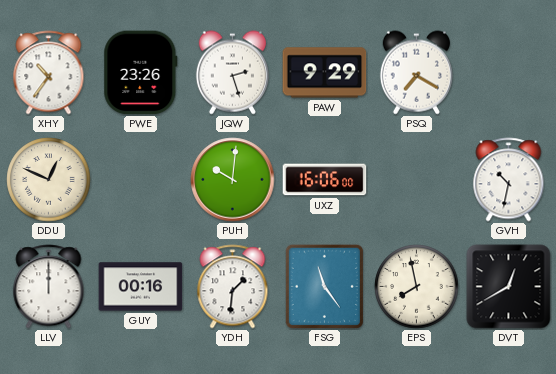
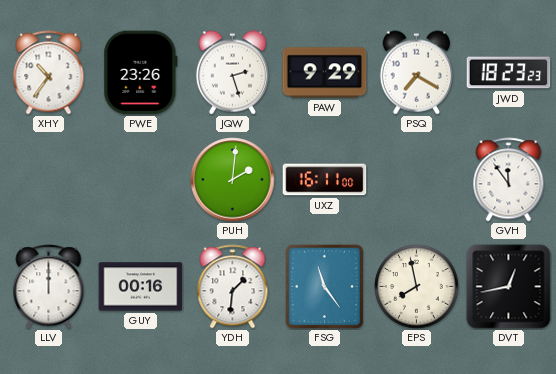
JWD: none -> 18:23
DDU: 12:49 -> none
PUH: 10:01 -> 2:01
UXZ: 16:06 -> 16:11
GVH: 10:32 -> 11:54
DVT: 12:40 -> 12:43
